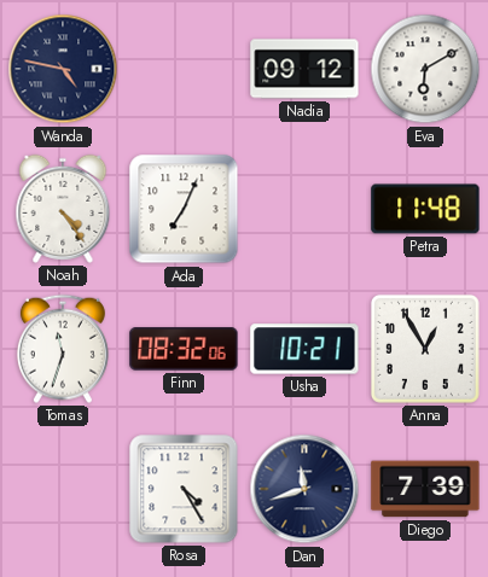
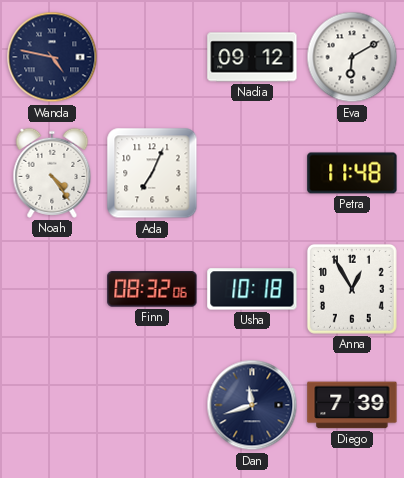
Tomas: 11:33 -> none
Usha: 10:21 -> 10:18
Rosa: 4:25 -> none
